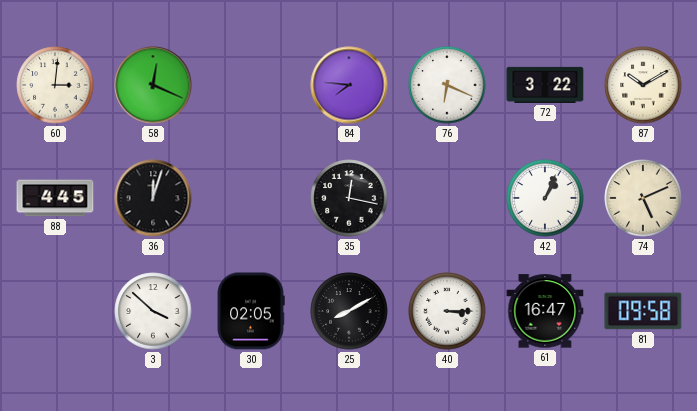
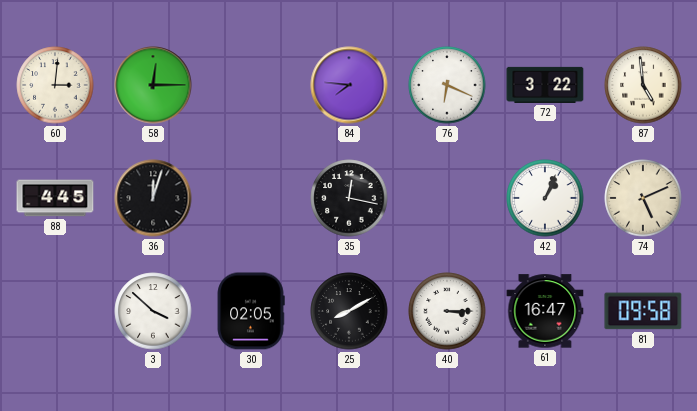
58: 12:19 -> 12:15
87: 10:10 -> 4:59
